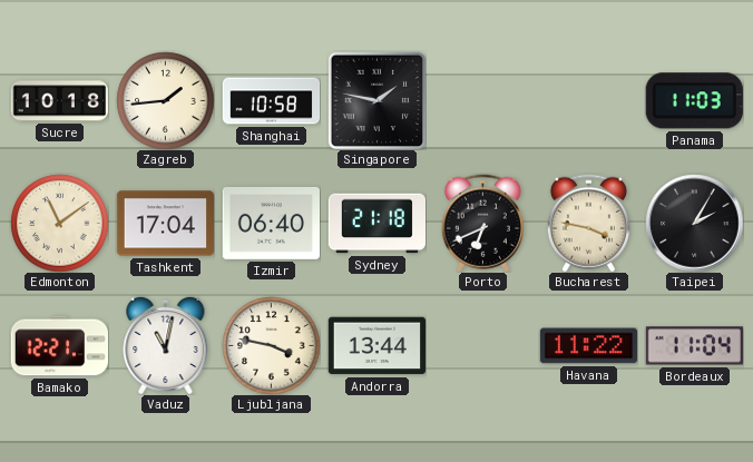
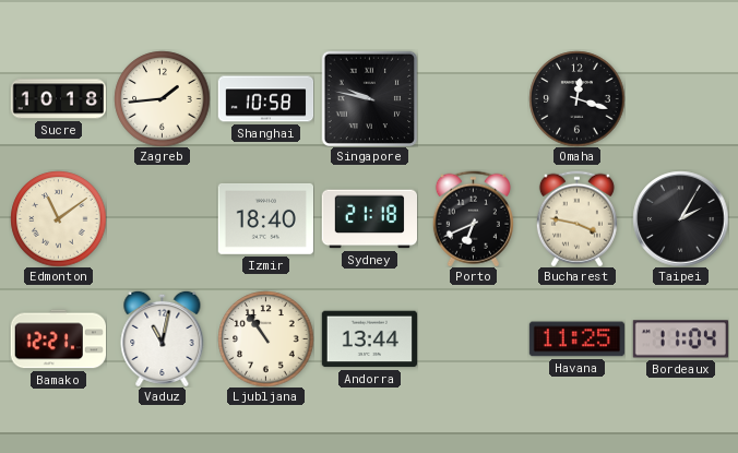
Singapore: 1:47 -> 9:47
Omaha: none -> 12:18
Panama: 11:03 -> none
Tashkent: 17:04 -> none
Izmir: 06:40 -> 18:40
Ljubljana: 3:47 -> 10:54
Havana: 11:22 -> 11:25
